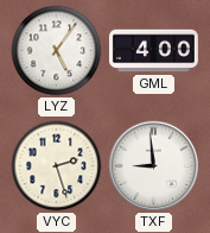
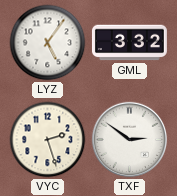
GML: 4:00 -> 3:32
TXF: 8:59 -> 2:51
